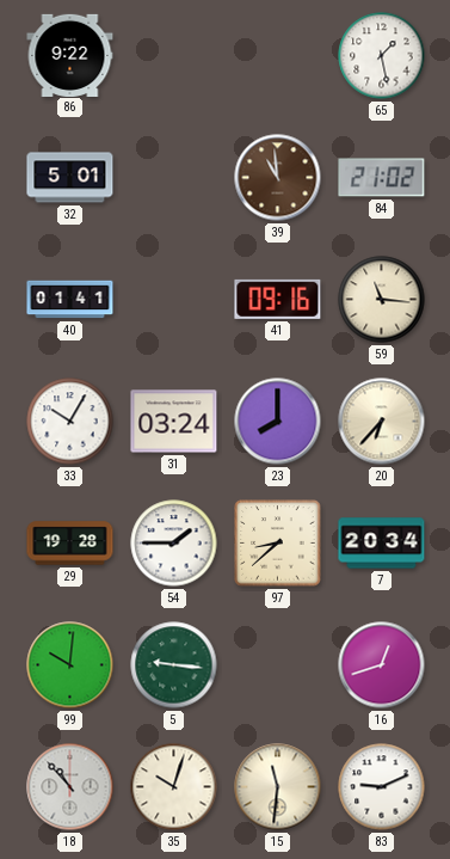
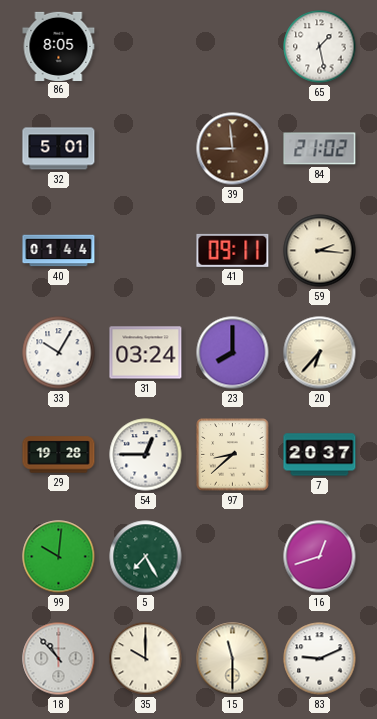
86: 9:22 -> 8:05
39: 10:59 -> 8:59
40: 01:41 -> 01:44
41: 09:16 -> 09:11
59: 11:16 -> 2:16
54: 1:45 -> 12:45
7: 20:34 -> 20:37
5: 9:16 -> 7:25
35: 10:03 -> 10:00
15: 11:31 -> 11:30
